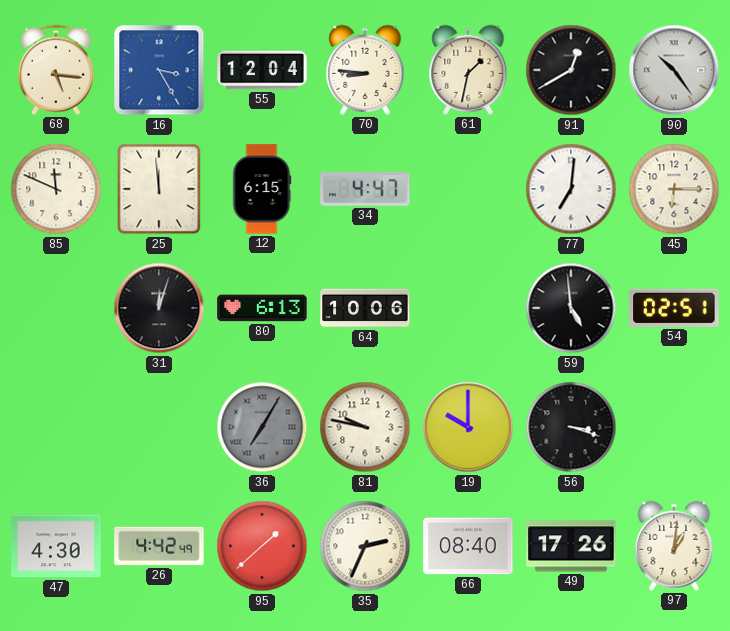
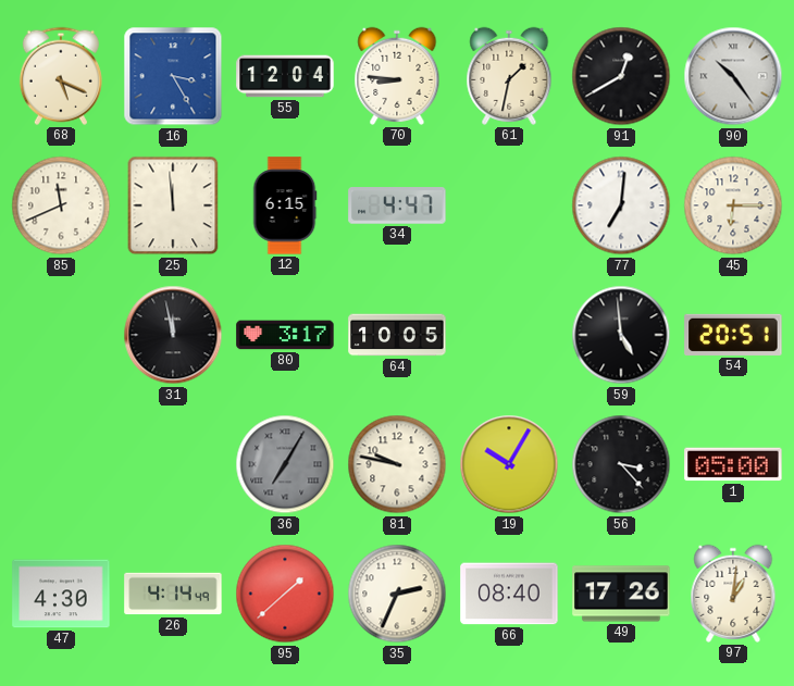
68: 5:16 -> 5:19
85: 11:49 -> 11:41
31: 12:03 -> 11:58
80: 6:13 -> 3:17
64: 10:06 -> 10:05
54: 02:51 -> 20:51
19: 10:00 -> 10:05
56: 3:18 -> 3:23
1: none -> 05:00
26: 4:42 -> 4:14
